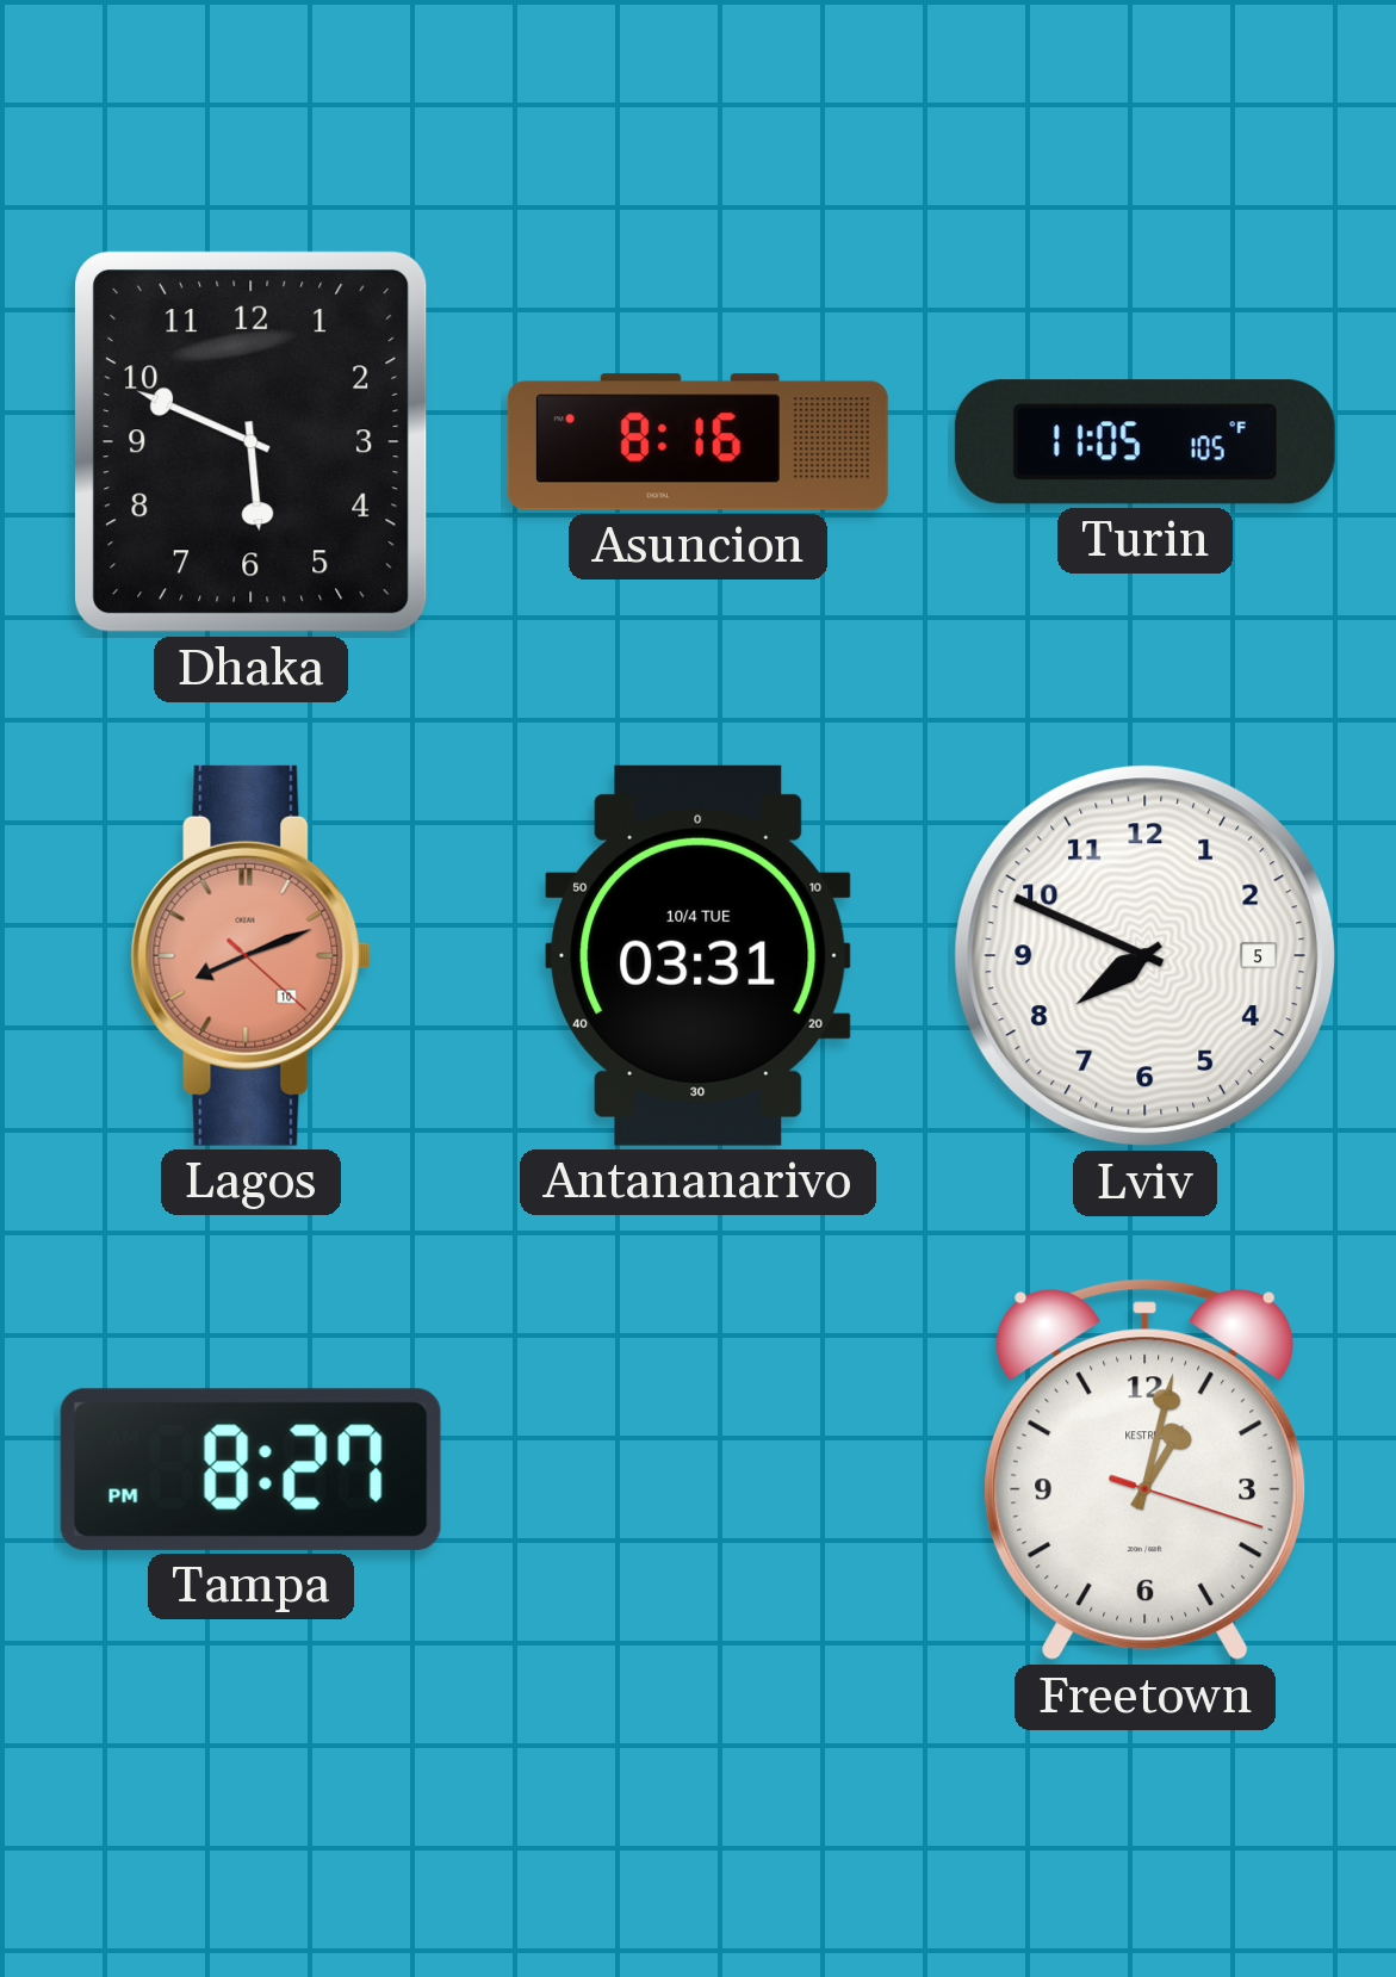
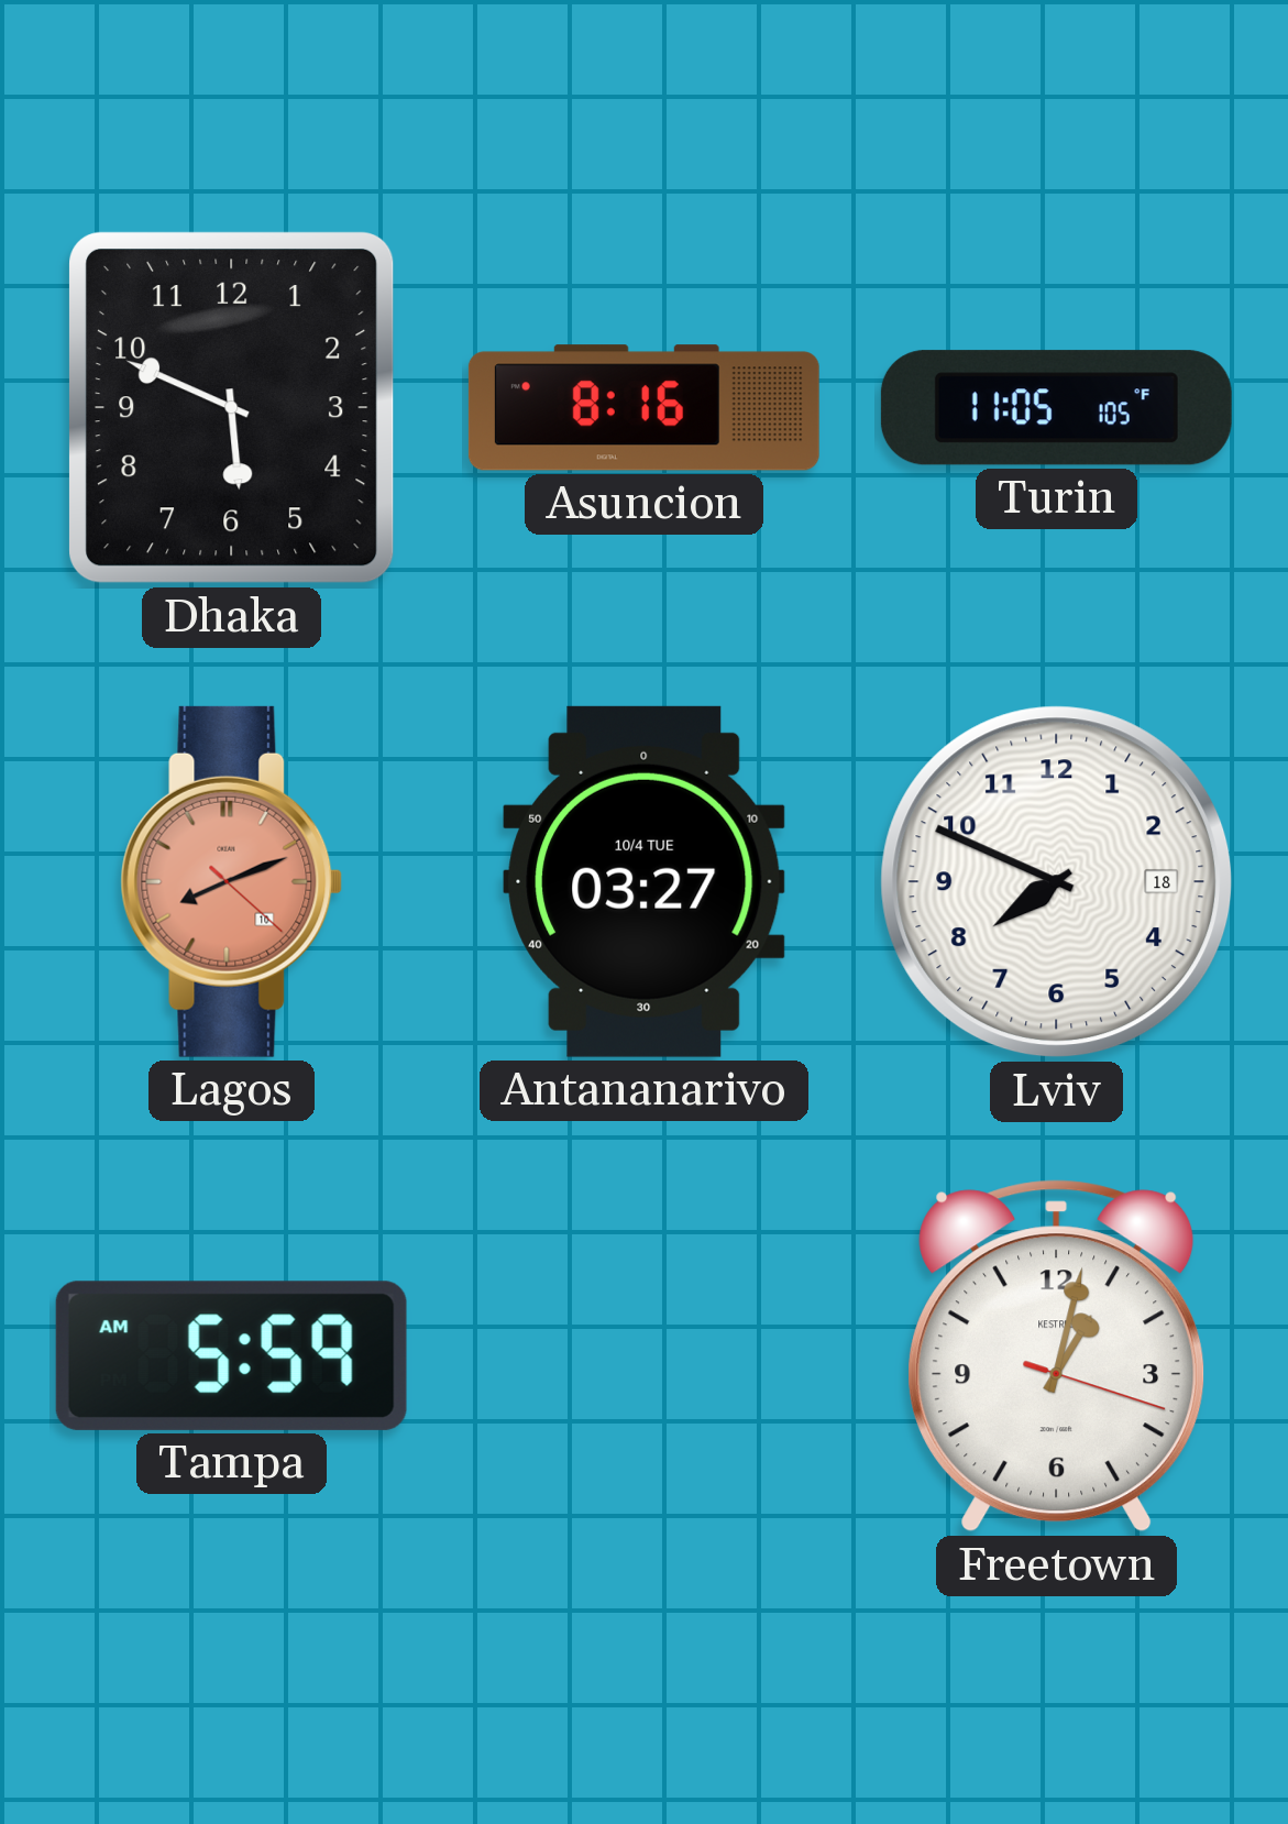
Antananarivo: 03:31 -> 03:27
Lviv date: 5 -> 18
Tampa: 8:27 -> 5:59
